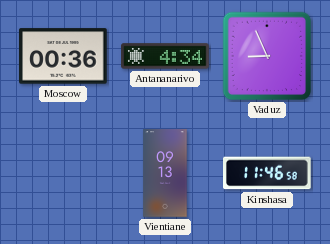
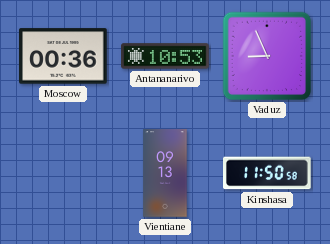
Antananarivo: 4:34 -> 10:53
Kinshasa: 11:46 -> 11:50
